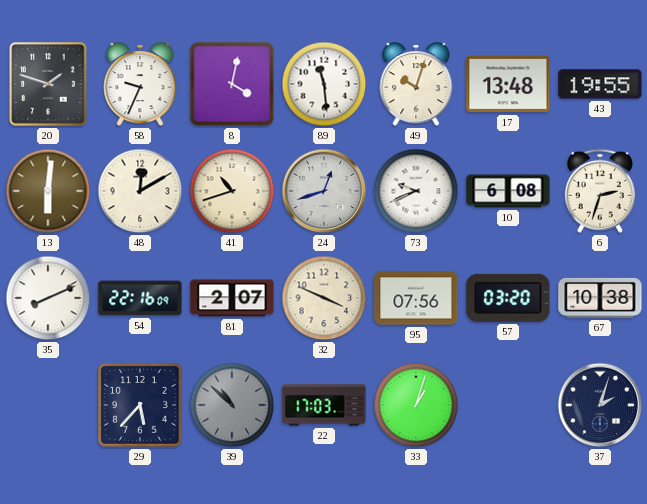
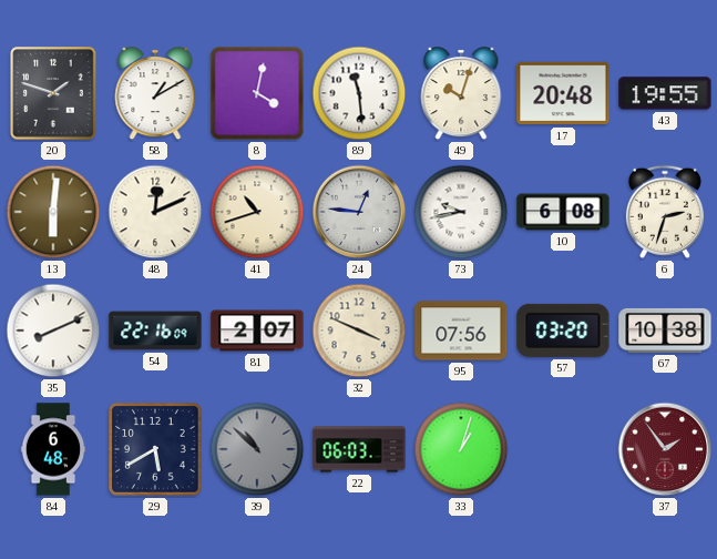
58: 9:34 -> 1:10
17: 13:48 -> 20:48
48: 12:10 -> 12:11
24: 12:42 -> 12:46
73: 9:41 -> 9:43
84: none -> 6:48
29: 5:37 -> 5:40
22: 17:03 -> 06:03
37: 2:03 -> 1:54
37 dial: navy -> burgundy
